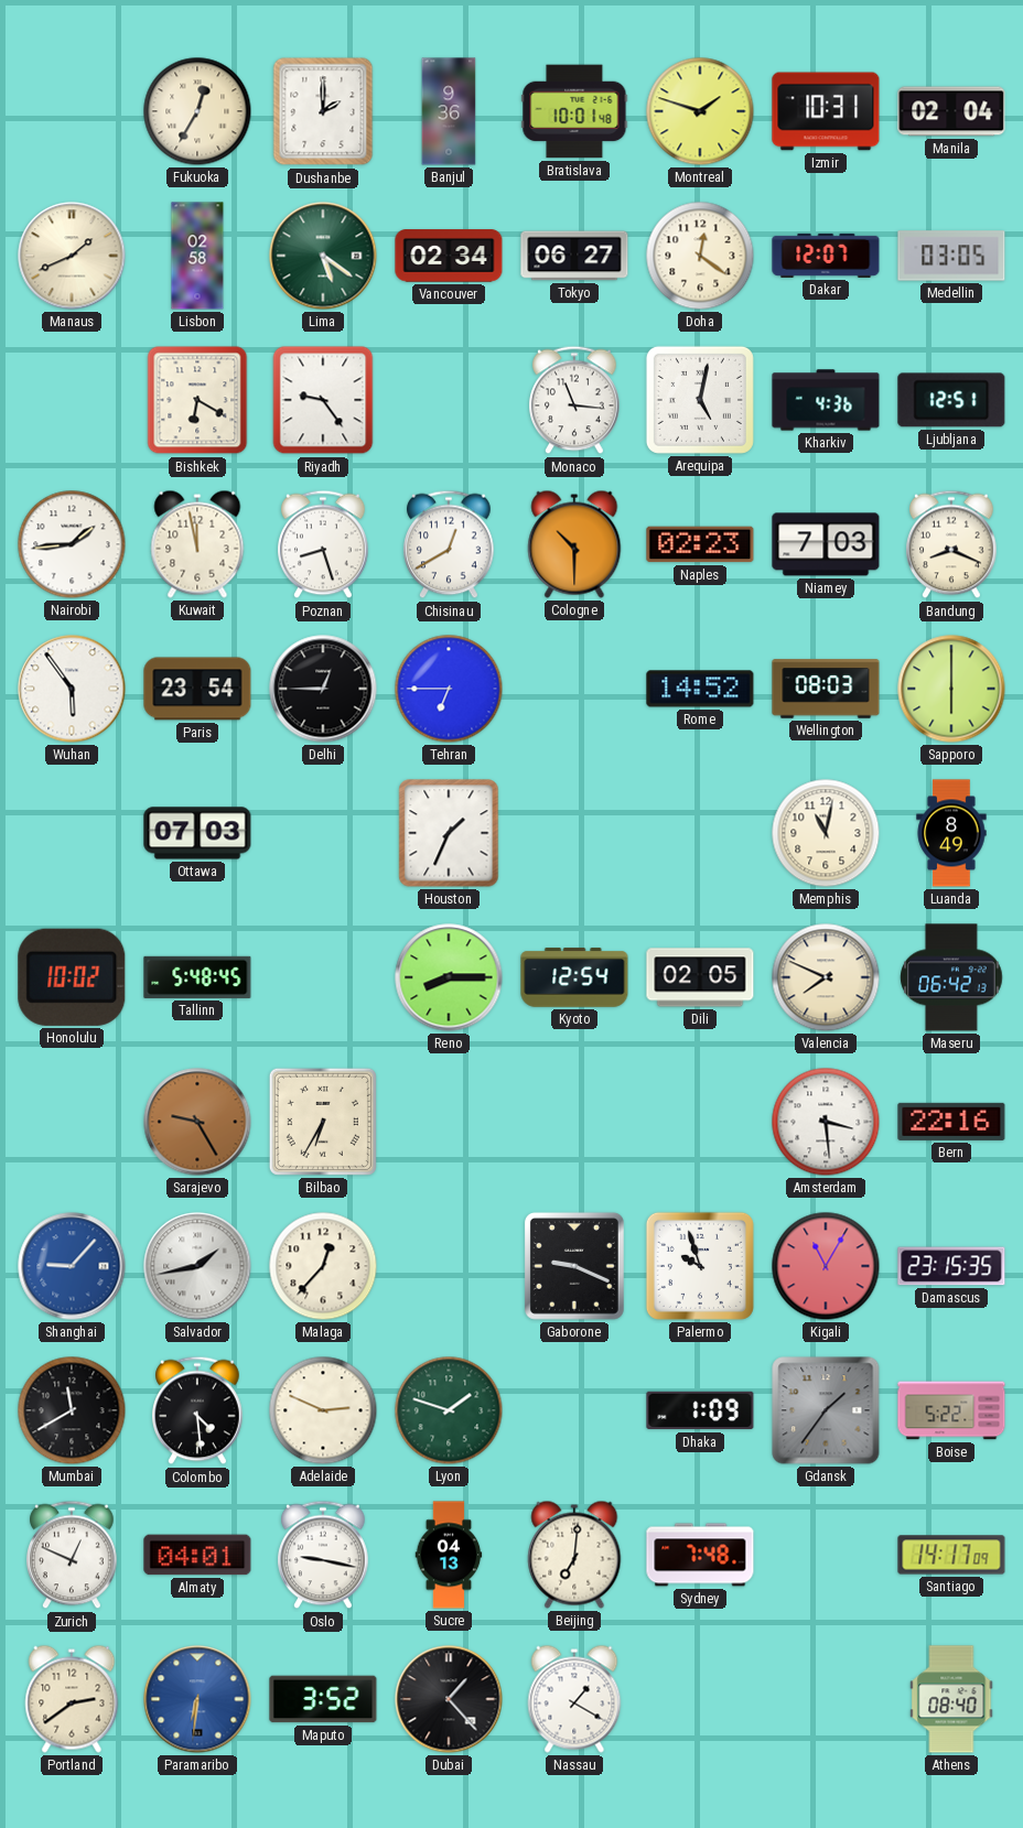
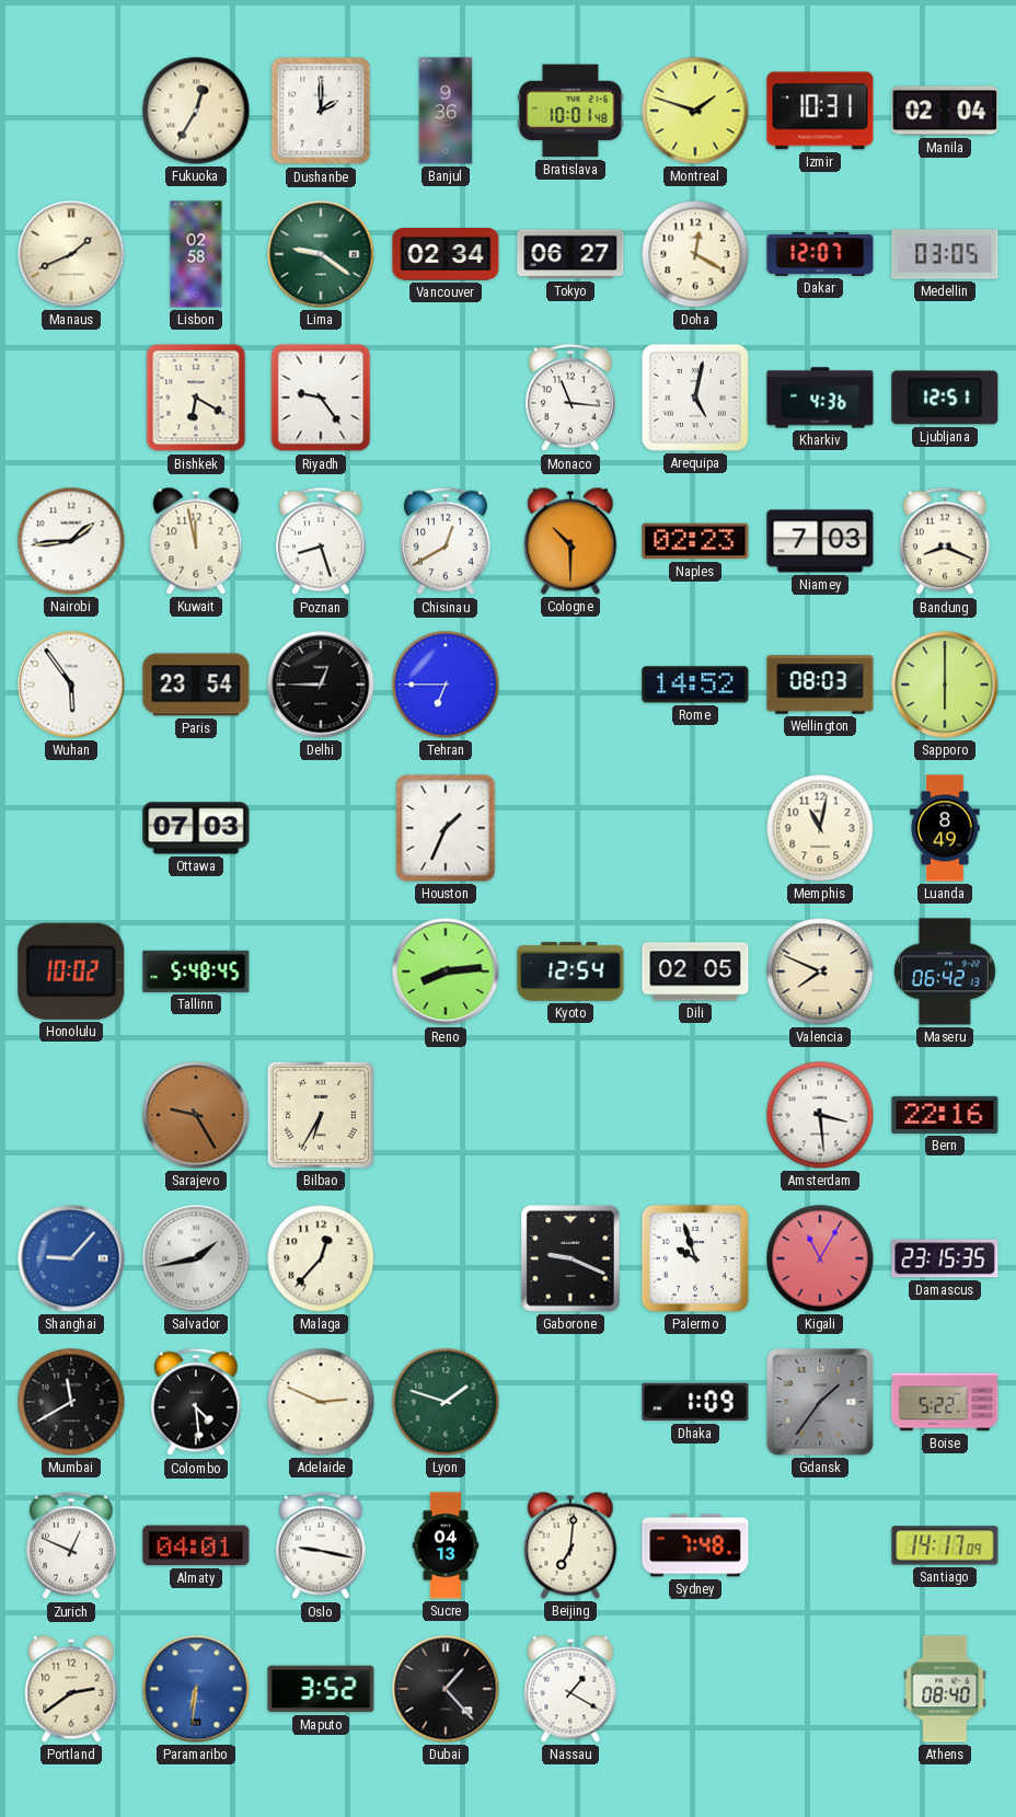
Lima: 5:21 -> 9:21
Doha: 12:21 -> 12:20
Reno: 8:15 -> 8:14
